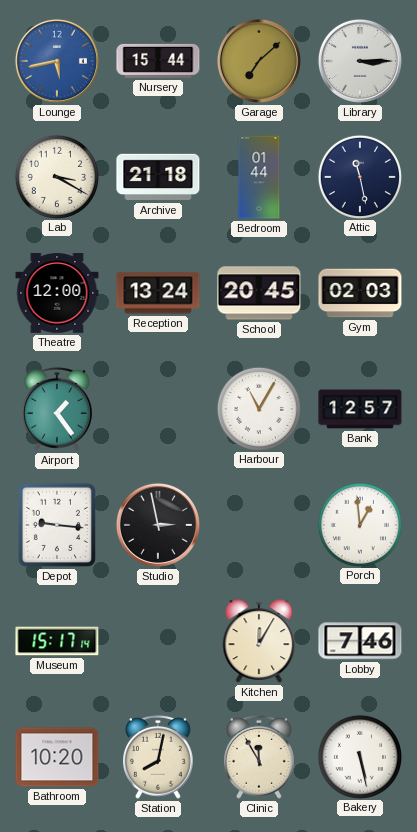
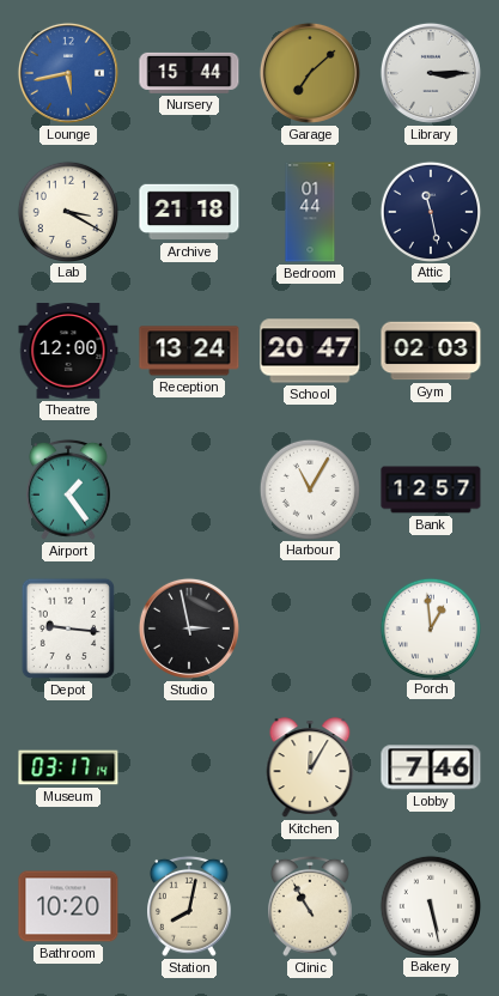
School: 20:45 -> 20:47
Museum: 15:17 -> 03:17
Clinic: 11:55 -> 10:55
